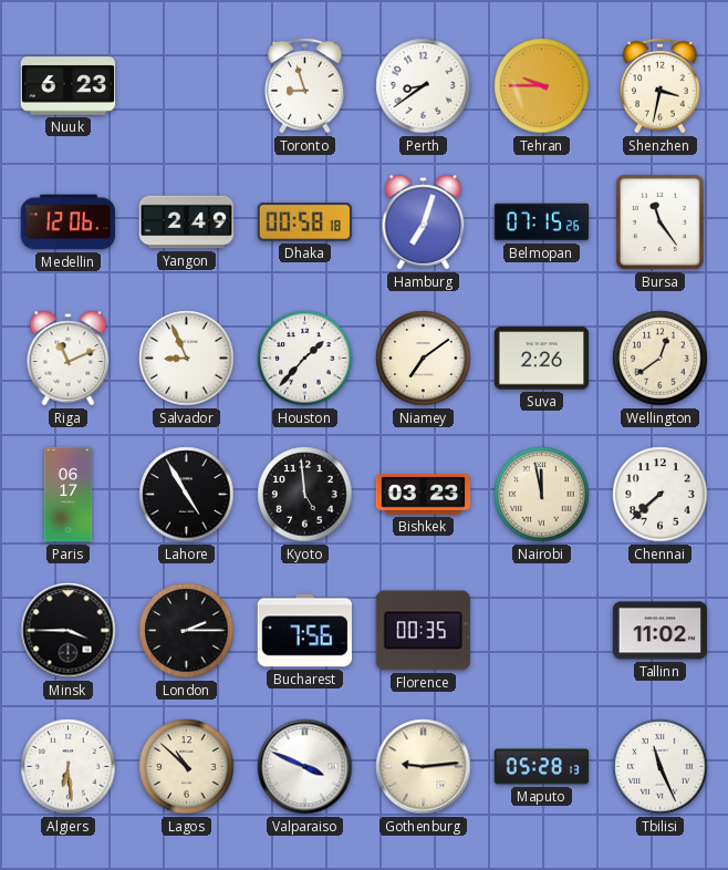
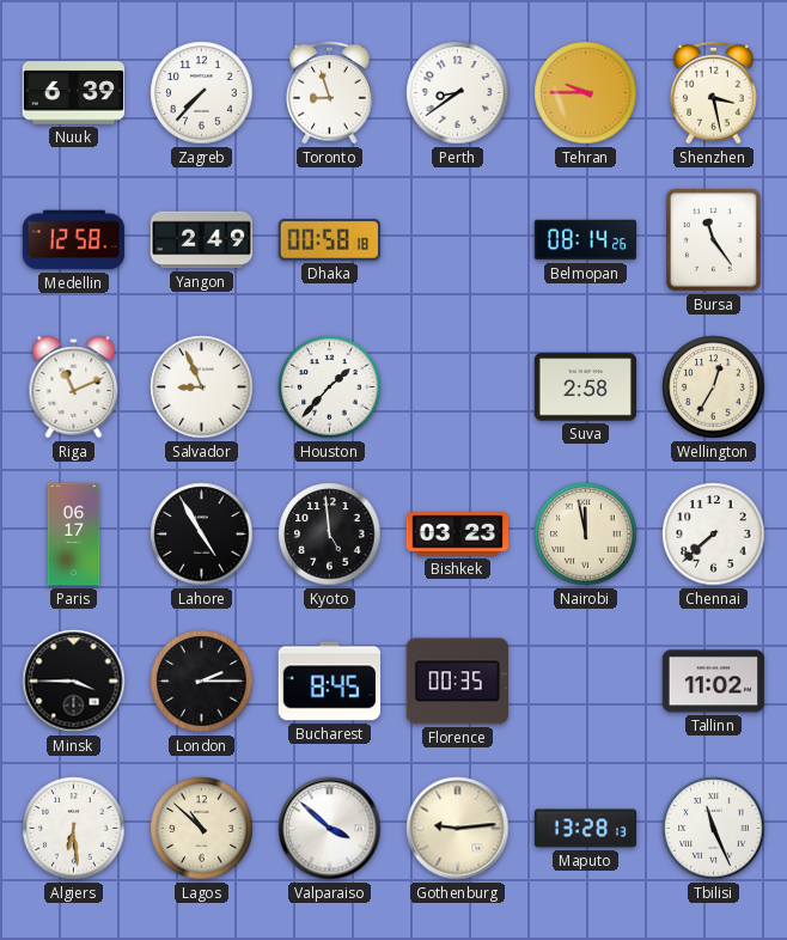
Nuuk: 6:23 -> 6:39
Zagreb: none -> 7:37
Shenzhen: 3:32 -> 3:28
Medellin: 12:06 -> 12:58
Hamburg: 7:03 -> none
Belmopan: 07:15 -> 08:14
Niamey: 7:09 -> none
Suva: 2:26 -> 2:58
Wellington: 12:39 -> 12:35
Bucharest: 7:56 -> 8:45
Valparaiso: 3:49 -> 3:52
Maputo: 05:28 -> 13:28
